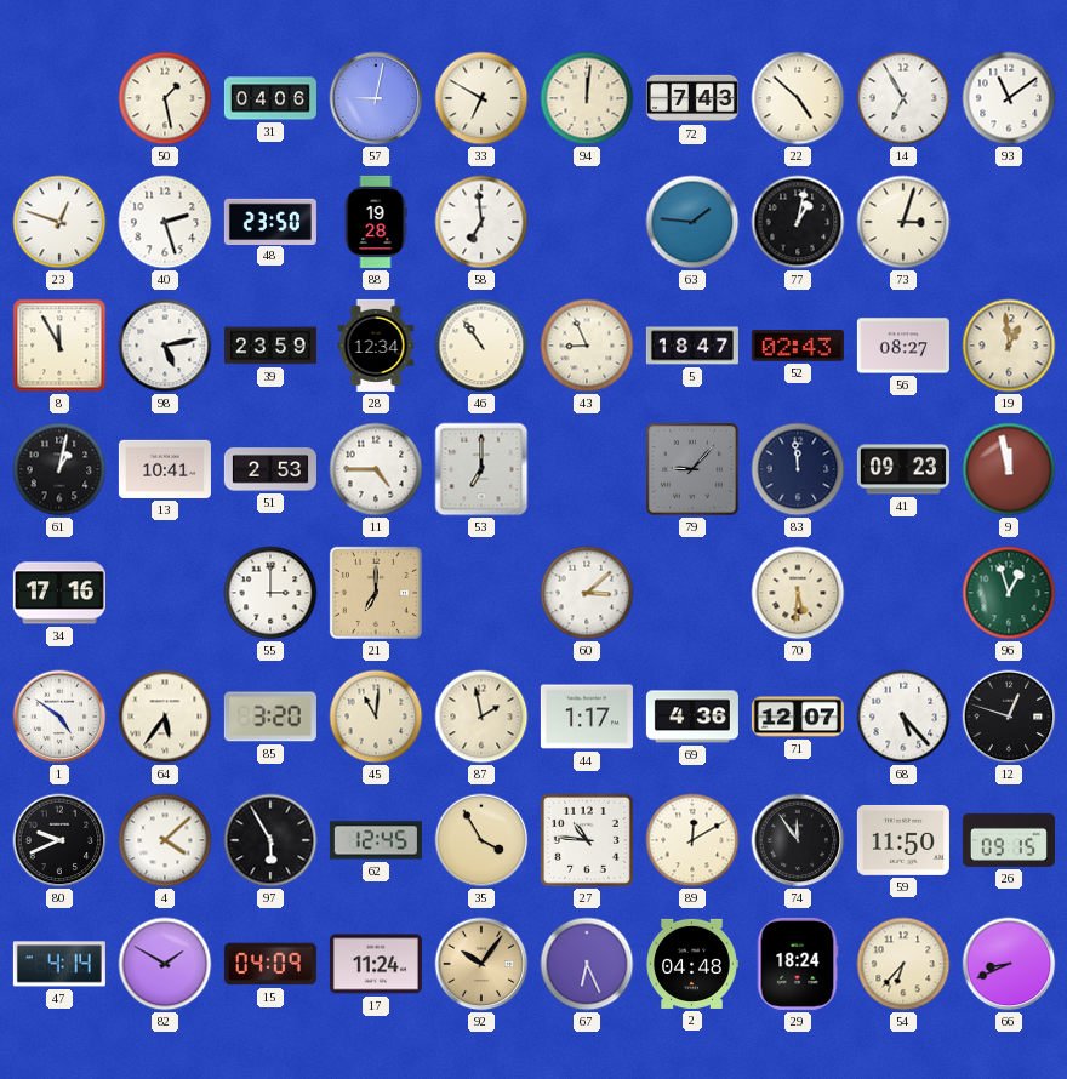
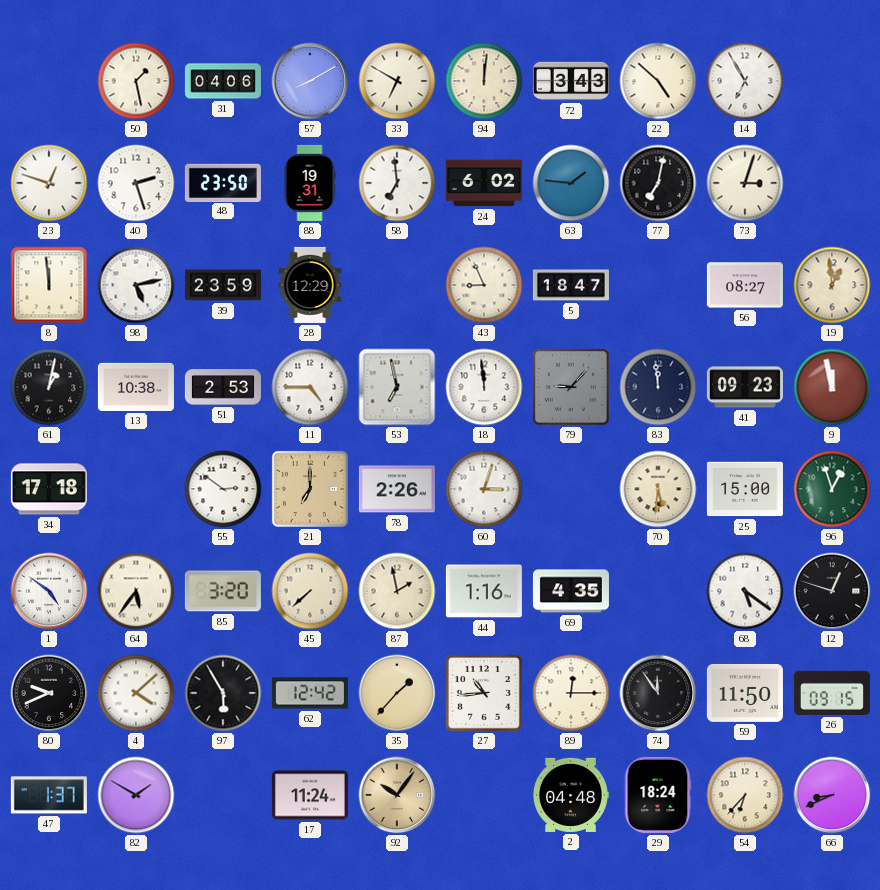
57: 9:02 -> 8:10
72: 7:43 -> 3:43
93: 11:09 -> none
88: 19:28 -> 19:31
24: none -> 6:02
77: 1:02 -> 7:02
8: 11:55 -> 11:59
28: 12:34 -> 12:29
46: 10:54 -> none
52: 02:43 -> none
13: 10:41 -> 10:38
53: 7:00 -> 6:58
18: none -> 11:59
34: 17:16 -> 17:18
55: 3:00 -> 2:51
78: none -> 2:26
60: 3:08 -> 3:03
25: none -> 15:00
45: 11:01 -> 7:38
44: 1:17 -> 1:16
69: 4:36 -> 4:35
71: 12:07 -> none
68: 5:23 -> 5:21
62: 12:45 -> 12:42
35: 3:55 -> 1:37
27: 10:46 -> 10:44
89: 12:10 -> 12:15
47: 4:14 -> 1:37
15: 04:09 -> none
67: 6:26 -> none
